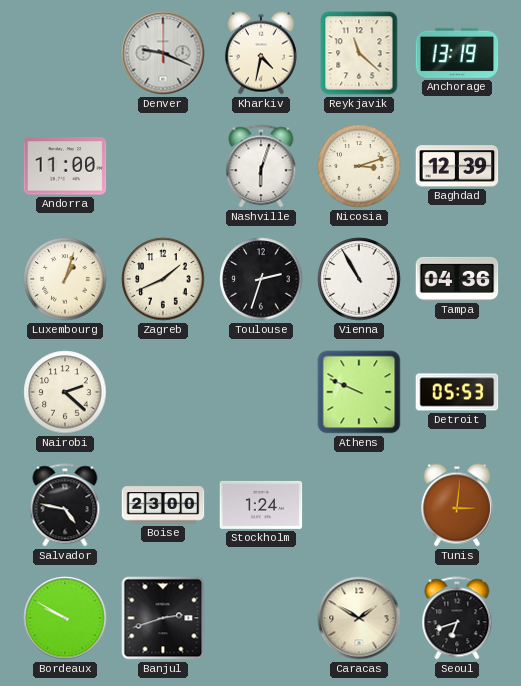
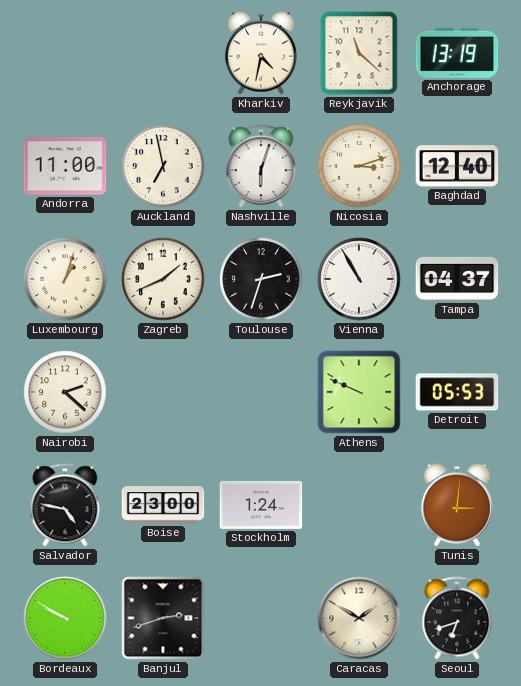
Denver: 9:19 -> none
Auckland: none -> 6:58
Baghdad: 12:39 -> 12:40
Tampa: 04:36 -> 04:37
